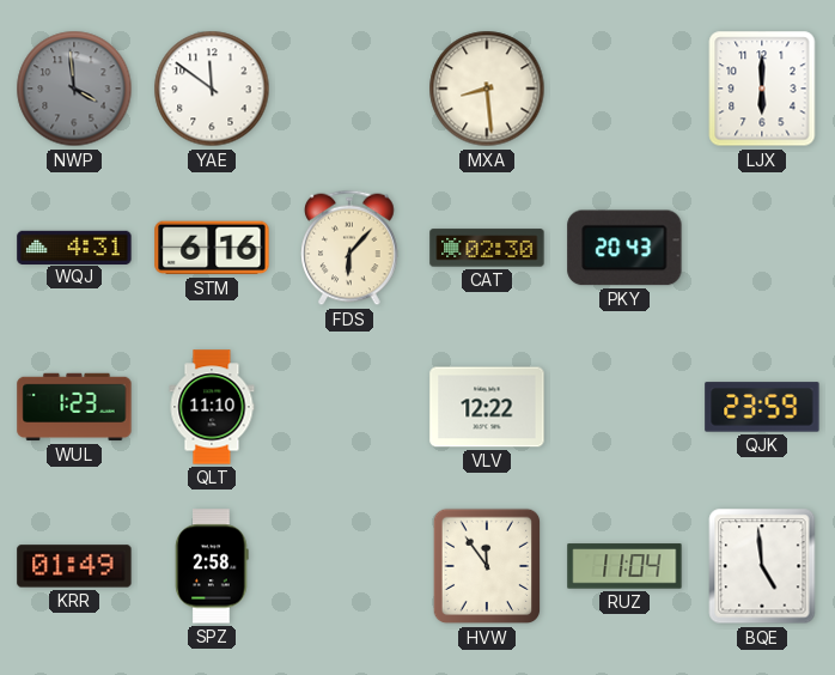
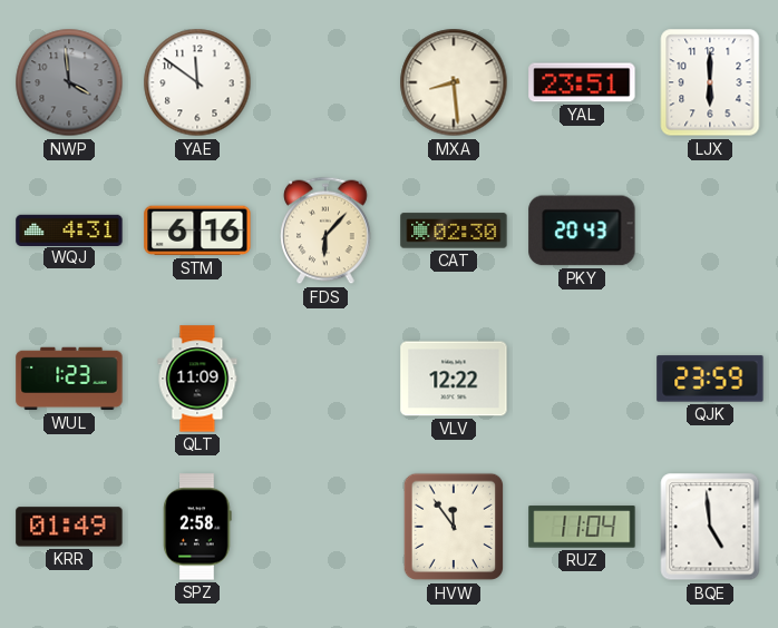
YAL: none -> 23:51
QLT: 11:10 -> 11:09
